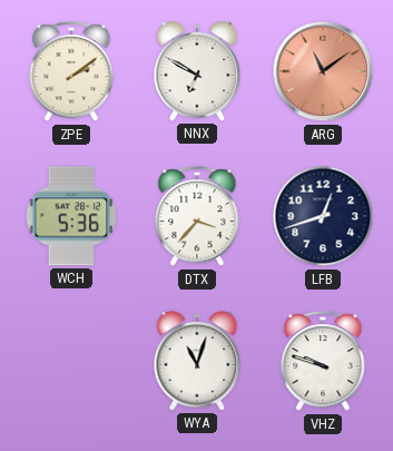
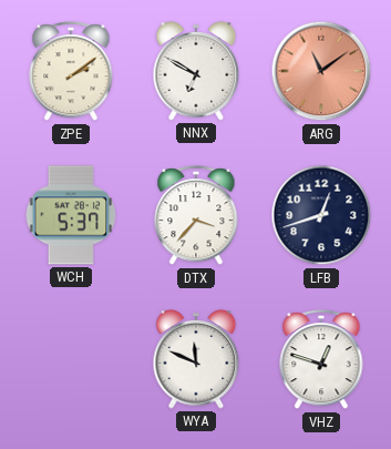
WCH: 5:36 -> 5:37
WYA: 11:03 -> 11:49
VHZ: 9:48 -> 12:48
